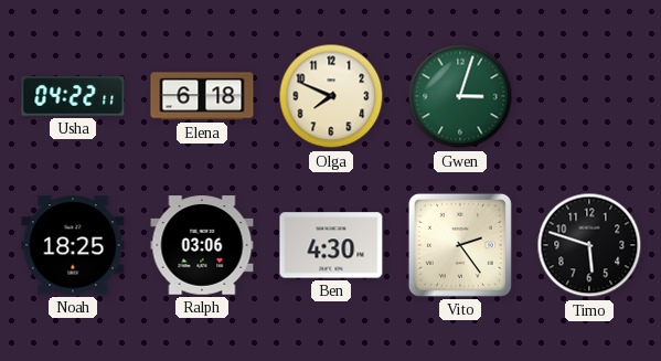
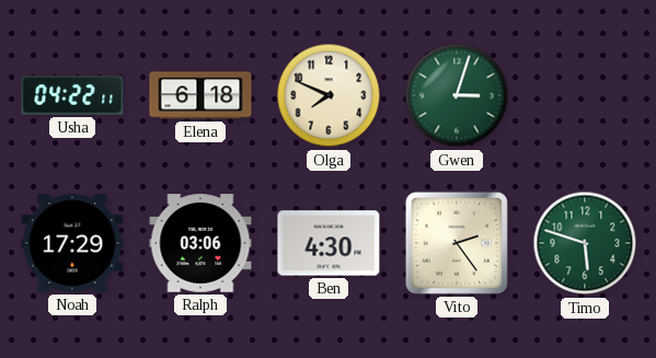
Noah: 18:25 -> 17:29
Timo dial: black -> green
